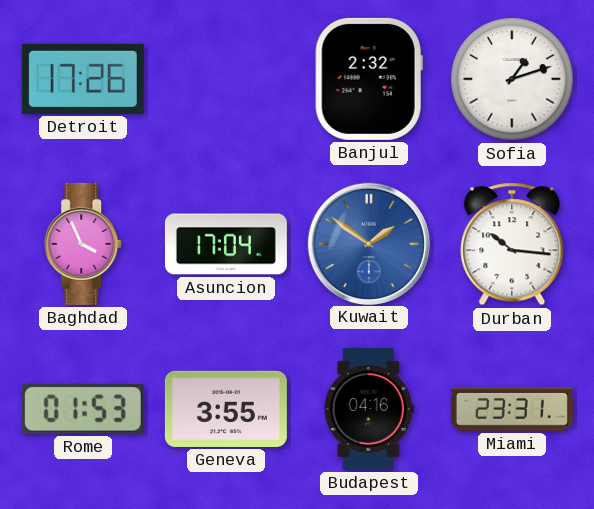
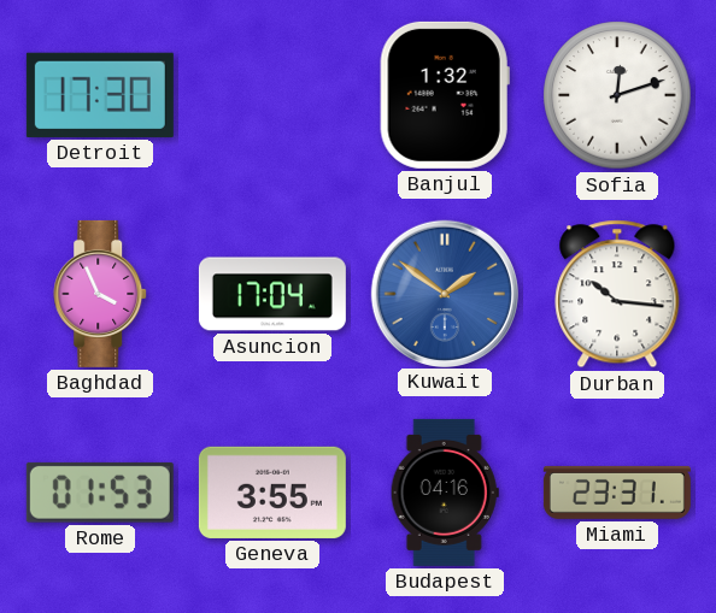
Detroit: 17:26 -> 17:30
Banjul: 2:32 -> 1:32
Sofia: 1:12 -> 12:12
